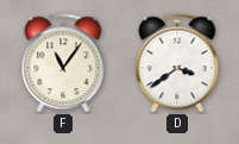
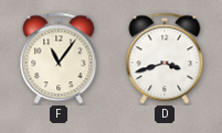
D: 3:39 -> 3:42
